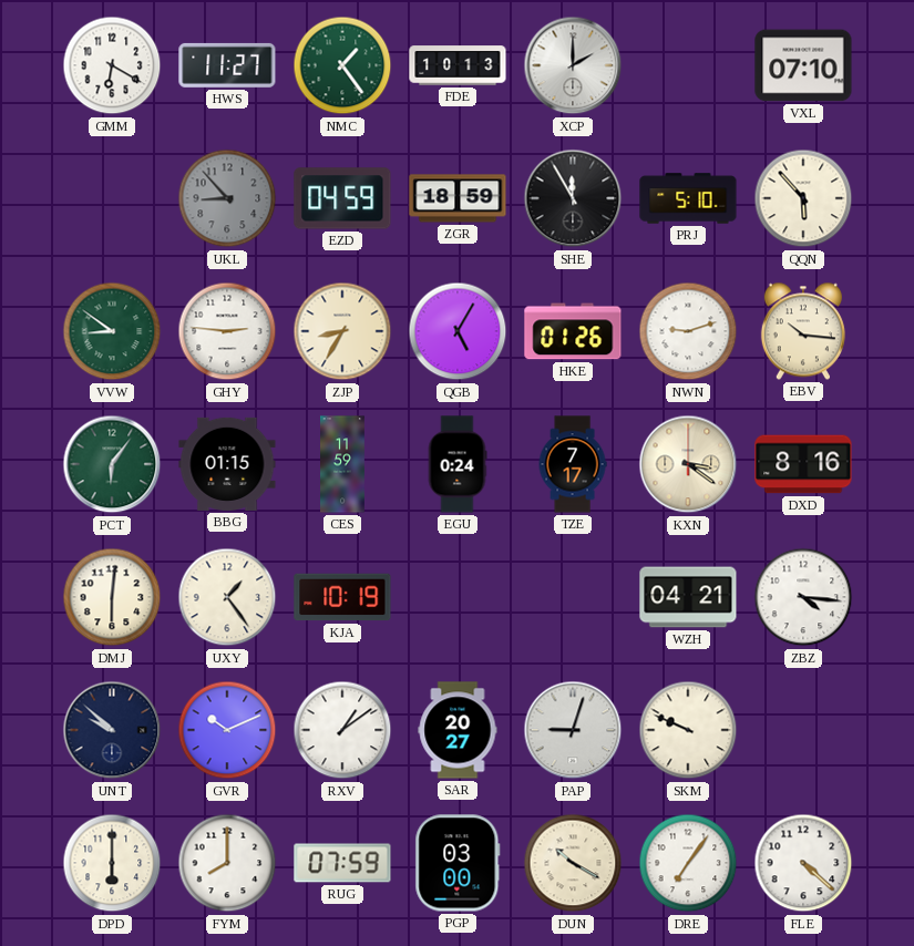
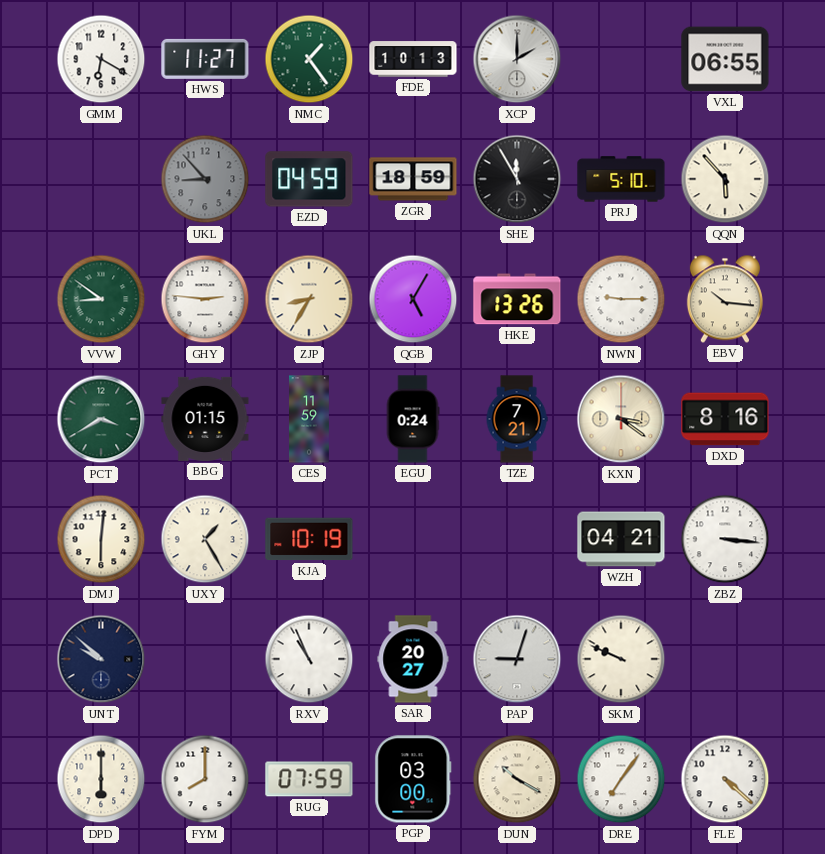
VXL: 07:10 -> 06:55
HKE: 01:26 -> 13:26
NWN: 9:12 -> 9:15
PCT: 6:06 -> 3:40
TZE: 7:17 -> 7:21
UXY: 1:24 -> 1:25
ZBZ: 4:16 -> 3:16
GVR: 10:11 -> none
RXV: 1:09 -> 10:56
